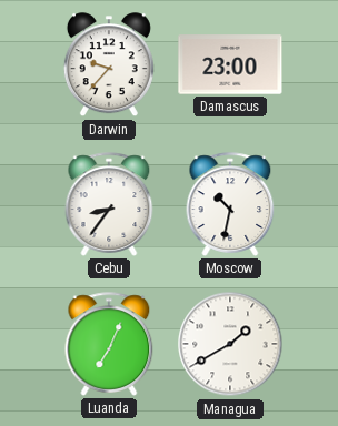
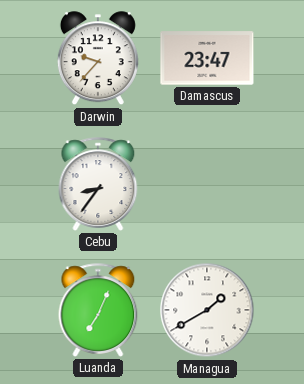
Damascus: 23:00 -> 23:47
Moscow: 10:32 -> none
